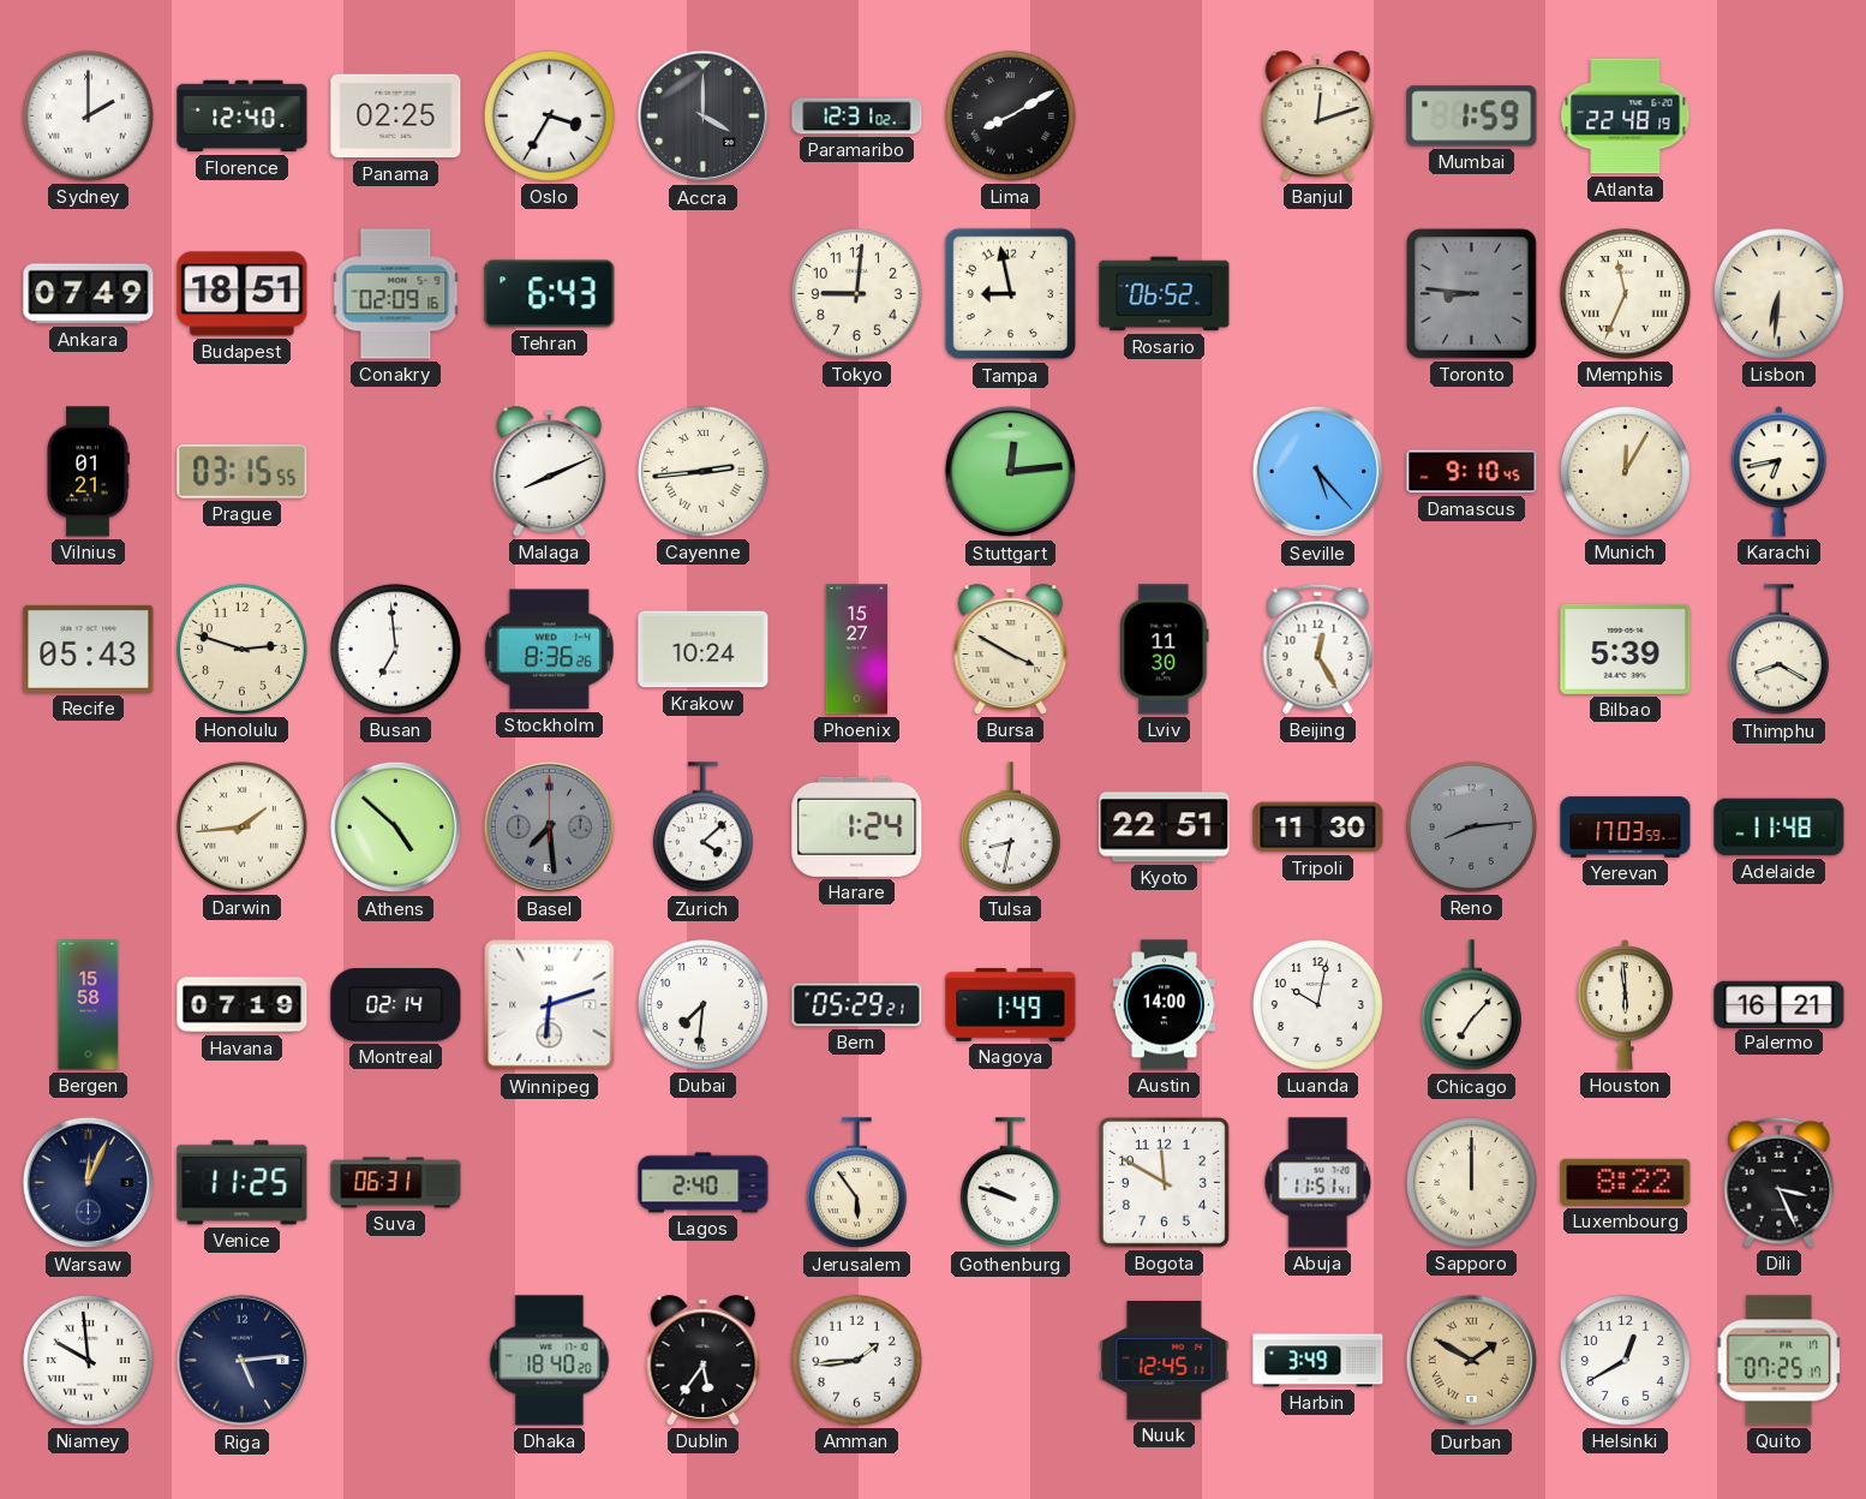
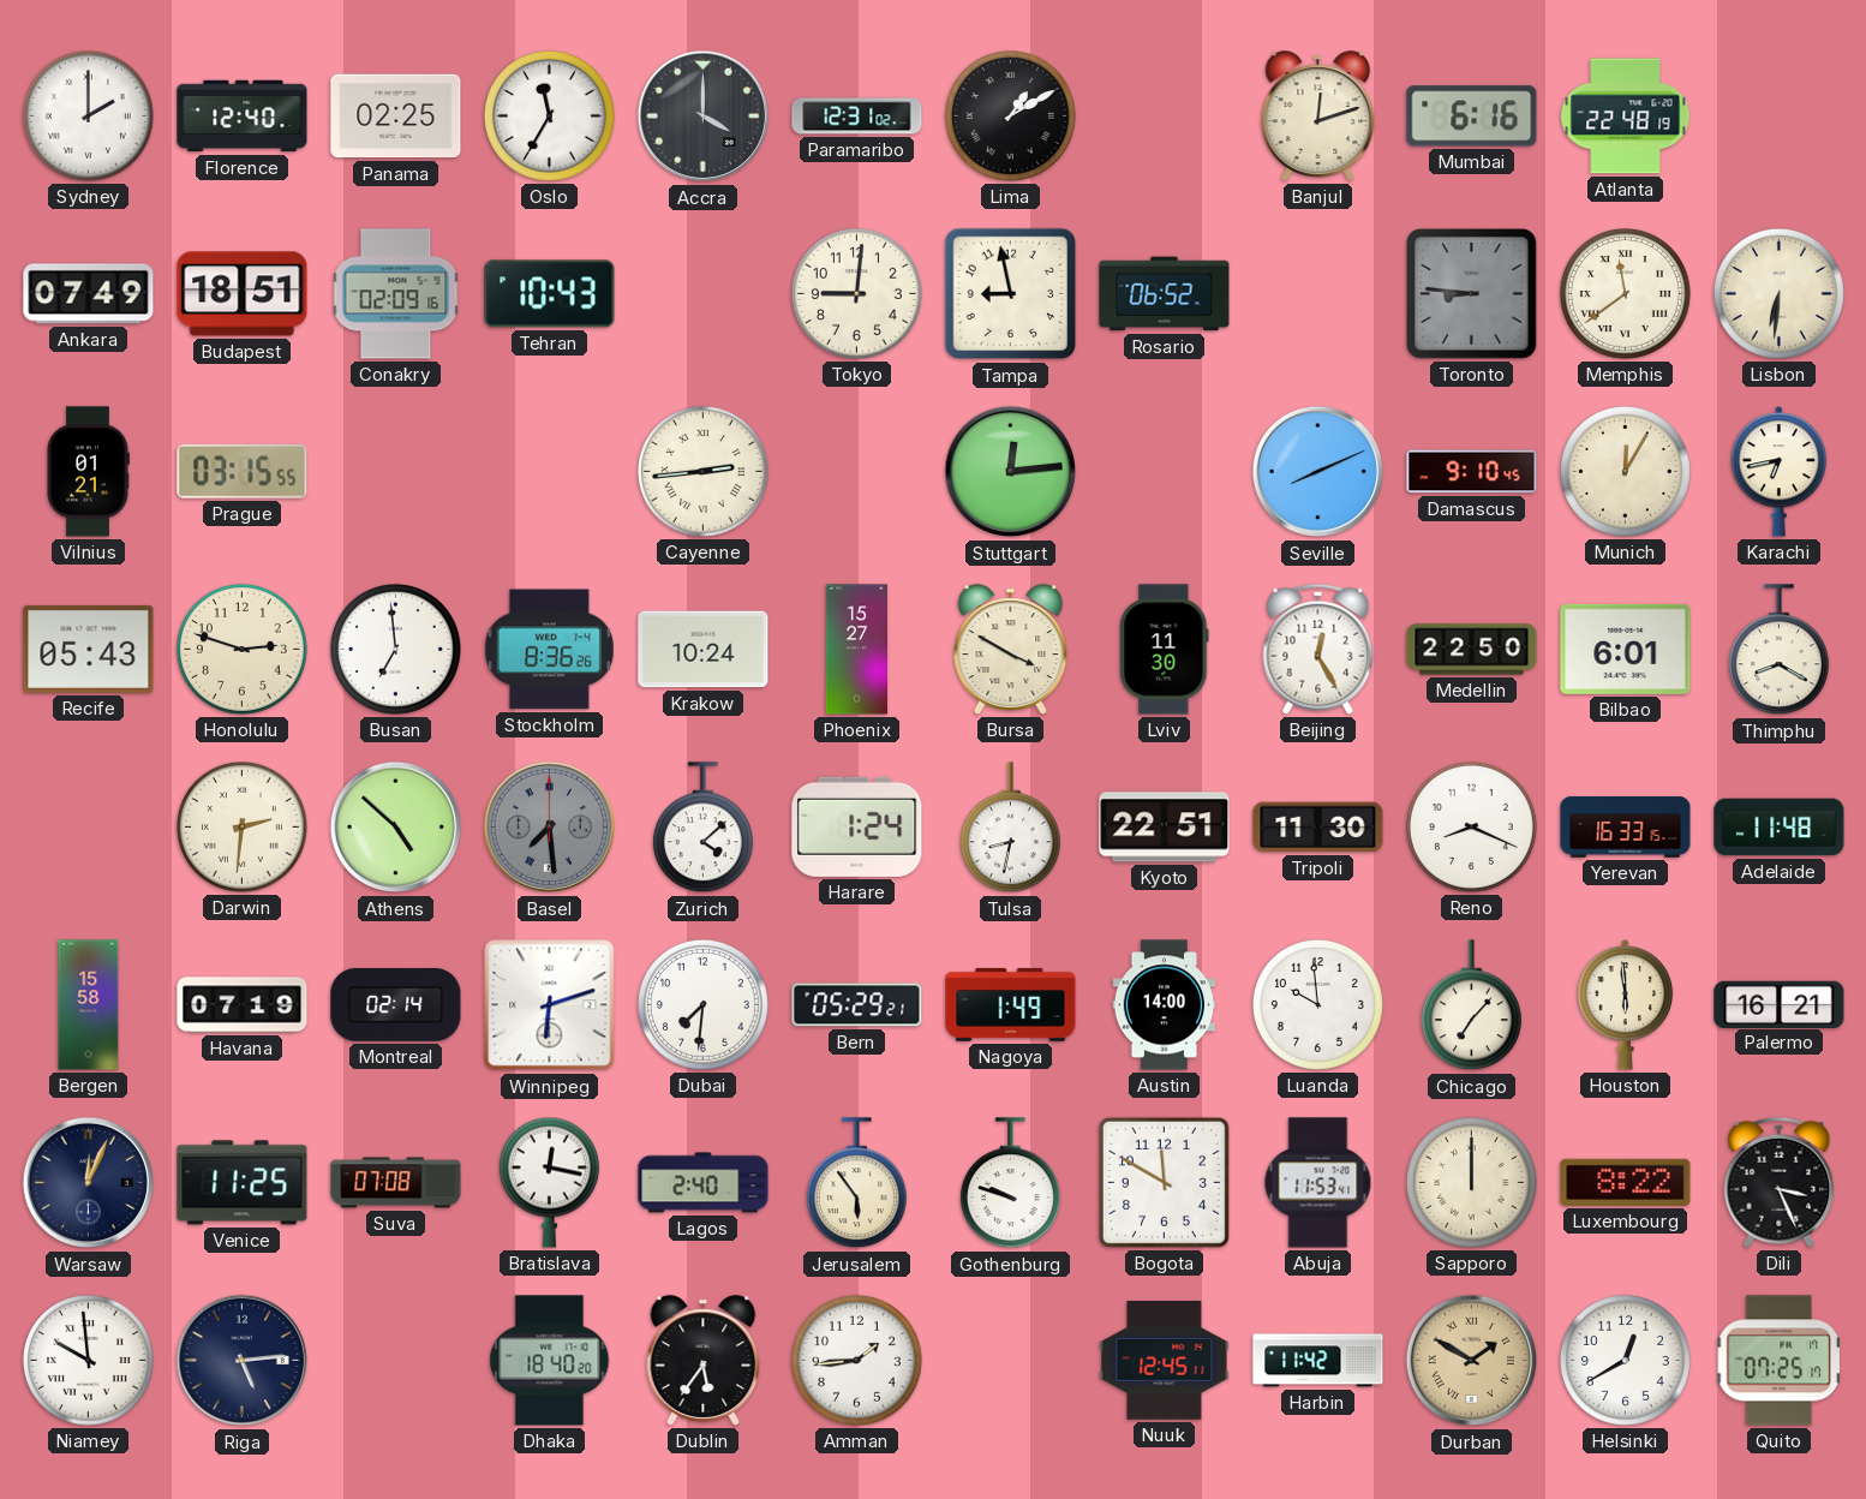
Oslo: 3:35 -> 11:35
Lima: 8:10 -> 1:10
Mumbai: 1:59 -> 6:16
Tehran: 6:43 -> 10:43
Memphis: 11:34 -> 11:39
Malaga: 8:11 -> none
Seville: 5:23 -> 8:11
Medellin: none -> 22:50
Bilbao: 5:39 -> 6:01
Darwin: 1:44 -> 2:31
Reno: 8:14 -> 8:19
Reno dial: grey -> white
Yerevan: 17:03 -> 16:33
Luanda: 10:02 -> 9:59
Suva: 06:31 -> 07:08
Bratislava: none -> 12:17
Abuja: 11:51 -> 11:53
Harbin: 3:49 -> 11:42
